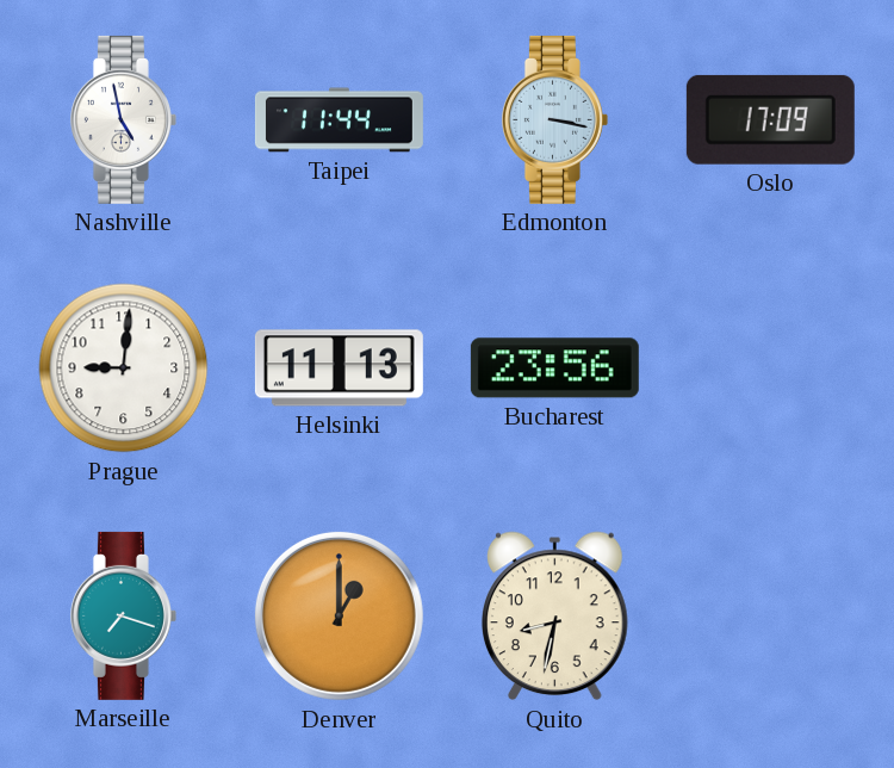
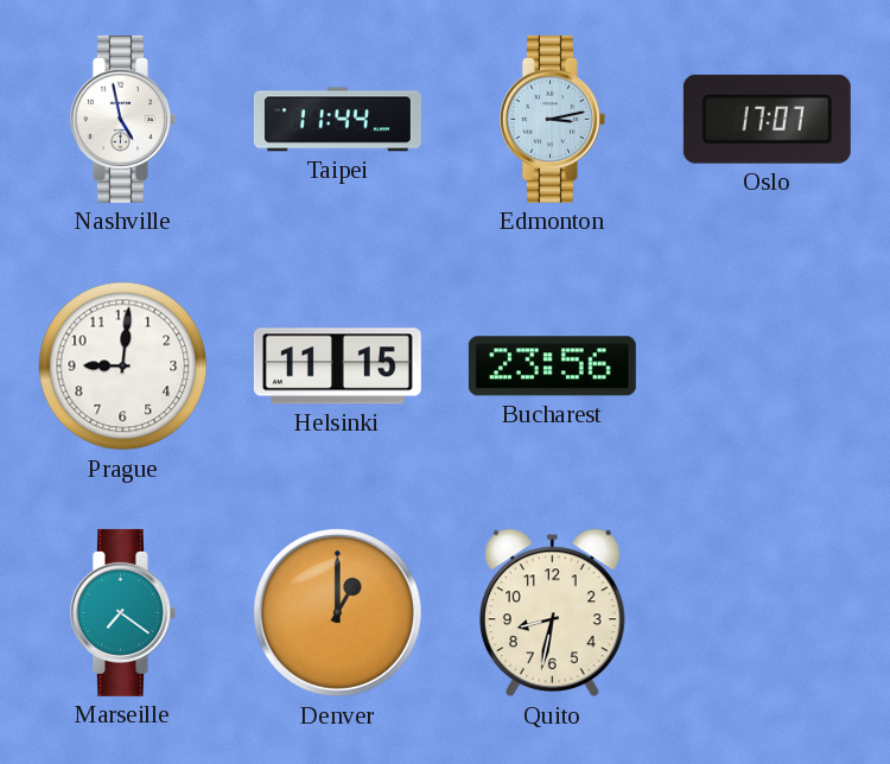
Edmonton: 3:17 -> 3:13
Oslo: 17:09 -> 17:07
Helsinki: 11:13 -> 11:15
Marseille: 7:18 -> 7:21
